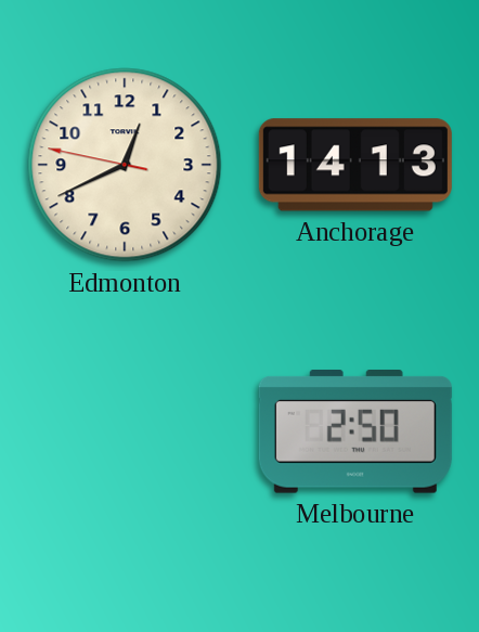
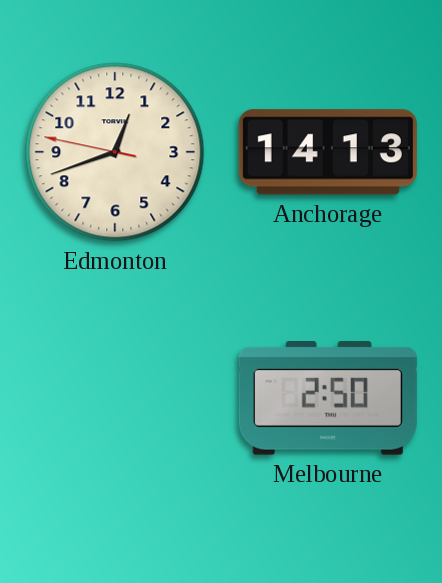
Edmonton: 12:40 -> 12:41
